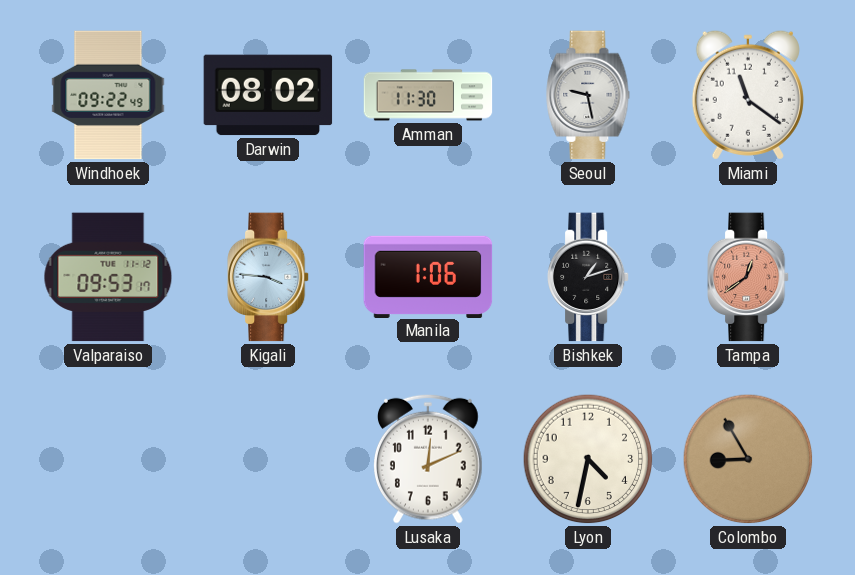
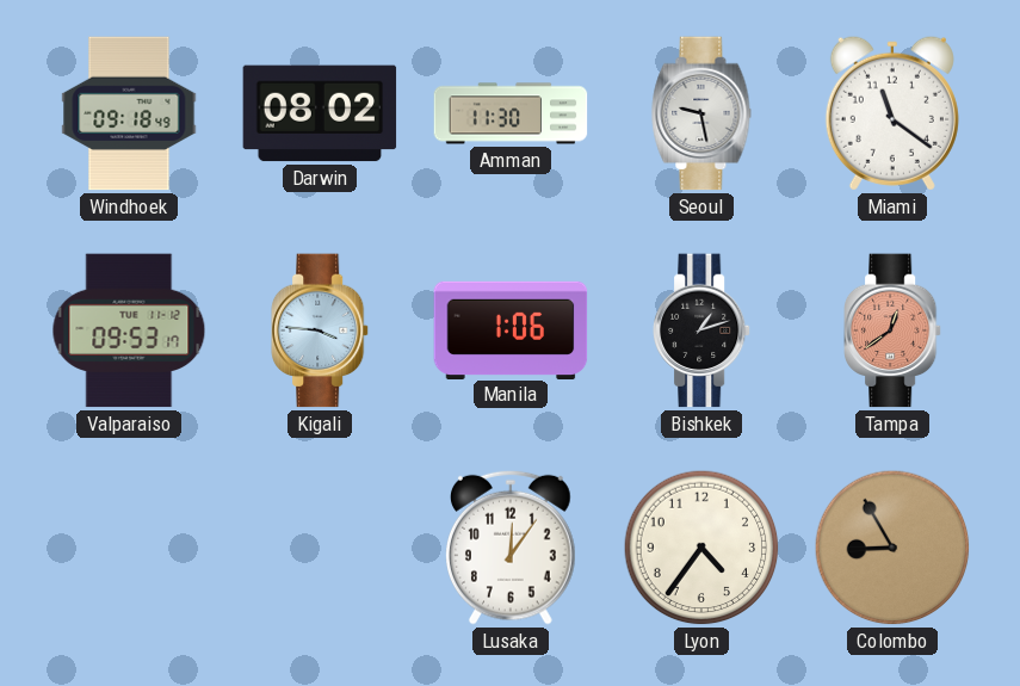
Windhoek: 09:22 -> 09:18
Lusaka: 12:11 -> 12:06
Lyon: 4:32 -> 4:36
